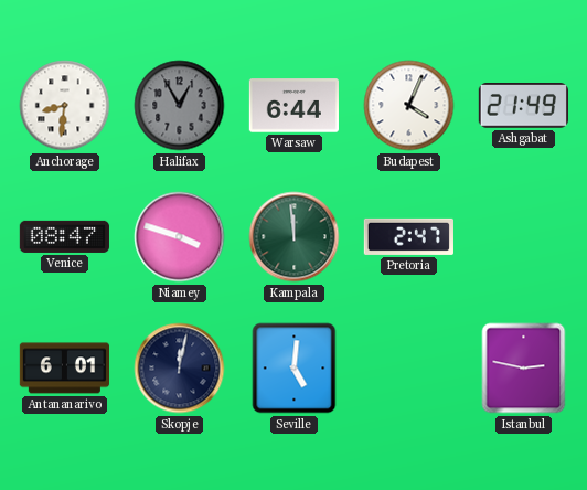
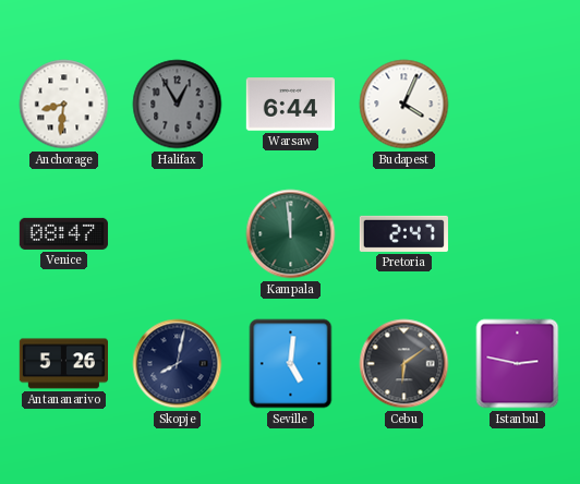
Ashgabat: 21:49 -> none
Niamey: 3:48 -> none
Antananarivo: 6:01 -> 5:26
Skopje: 12:02 -> 8:02
Cebu: none -> 6:09
